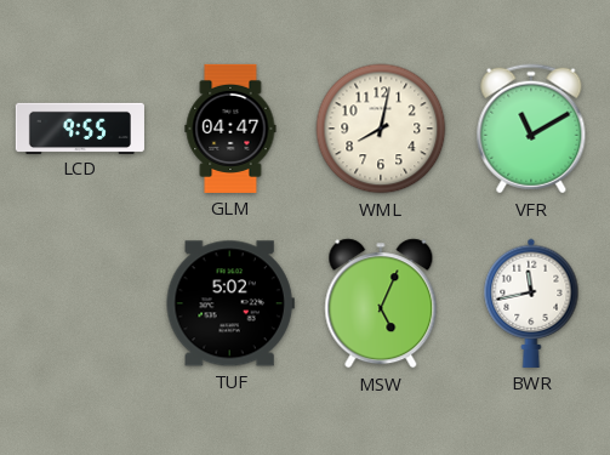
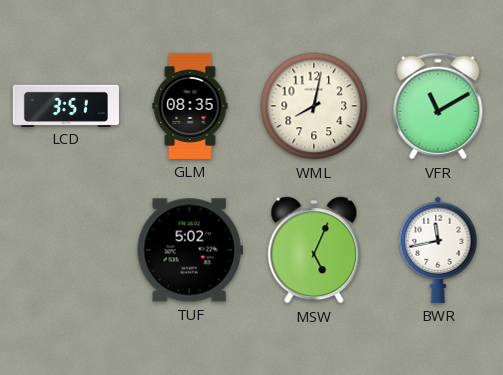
LCD: 9:55 -> 3:51
GLM: 04:47 -> 08:35
